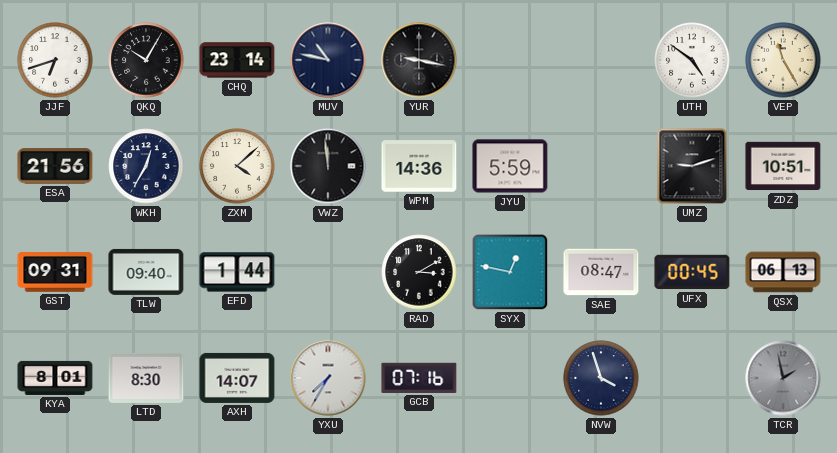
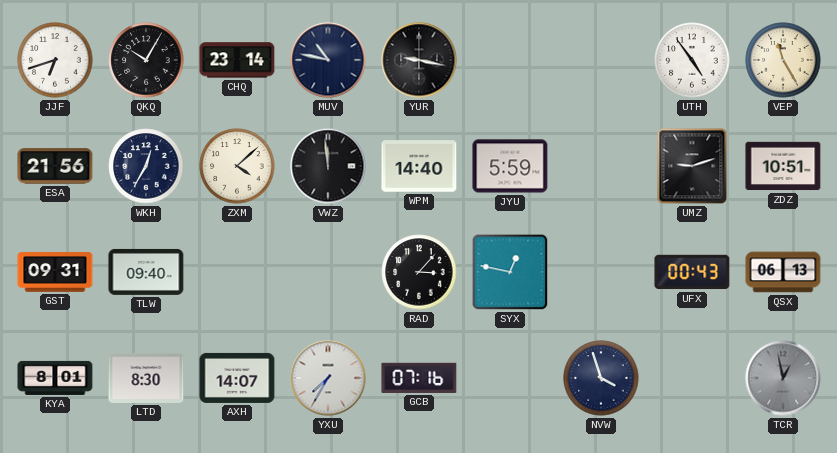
UTH: 4:51 -> 4:54
WPM: 14:36 -> 14:40
EFD: 1:44 -> none
RAD: 3:10 -> 3:07
SAE: 08:47 -> none
UFX: 00:45 -> 00:43
TCR: 1:58 -> 12:58
